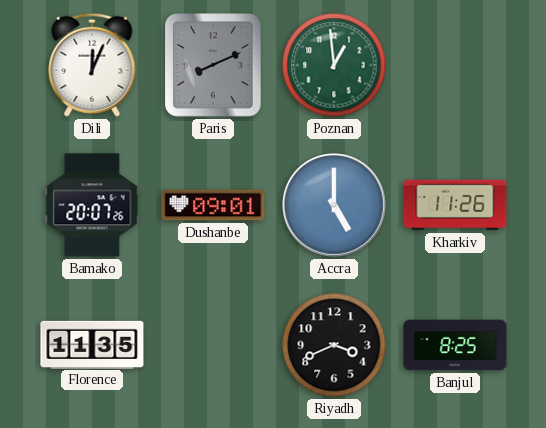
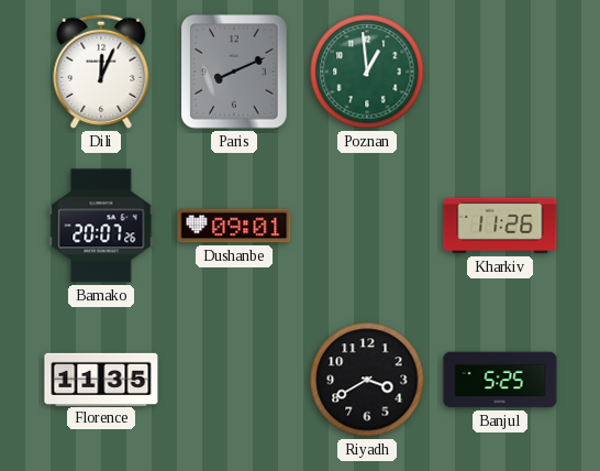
Accra: 5:00 -> none
Riyadh: 3:41 -> 3:40
Banjul: 8:25 -> 5:25
